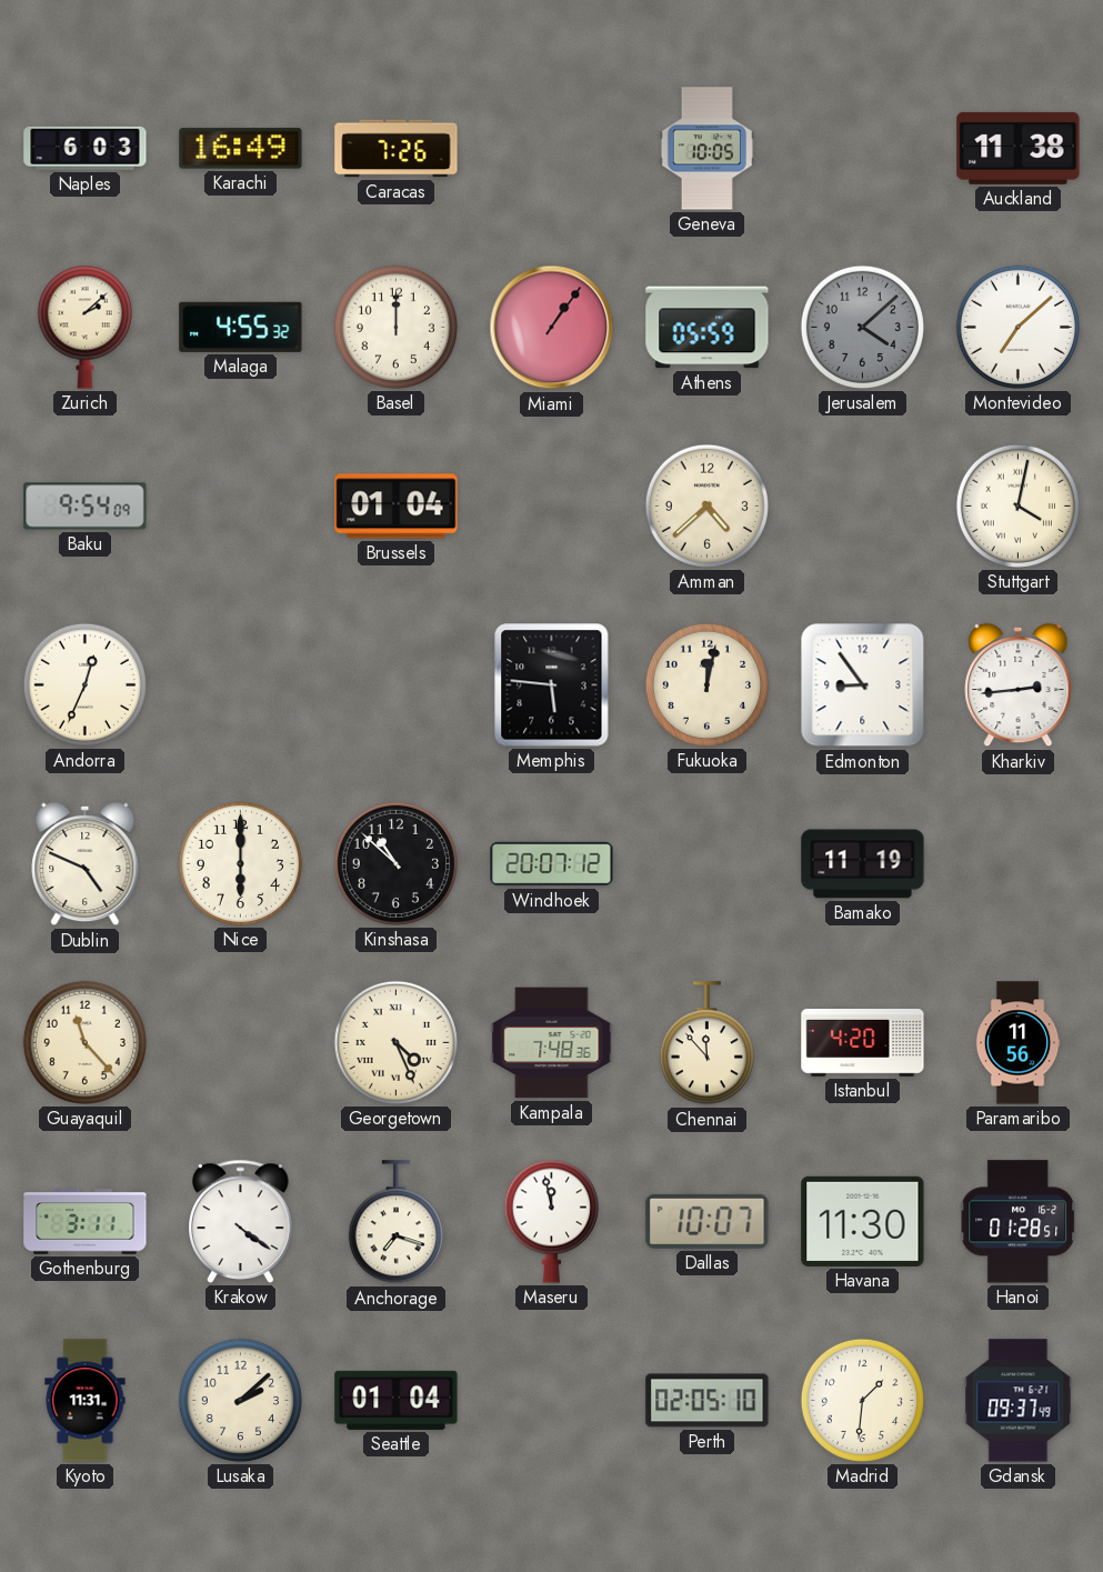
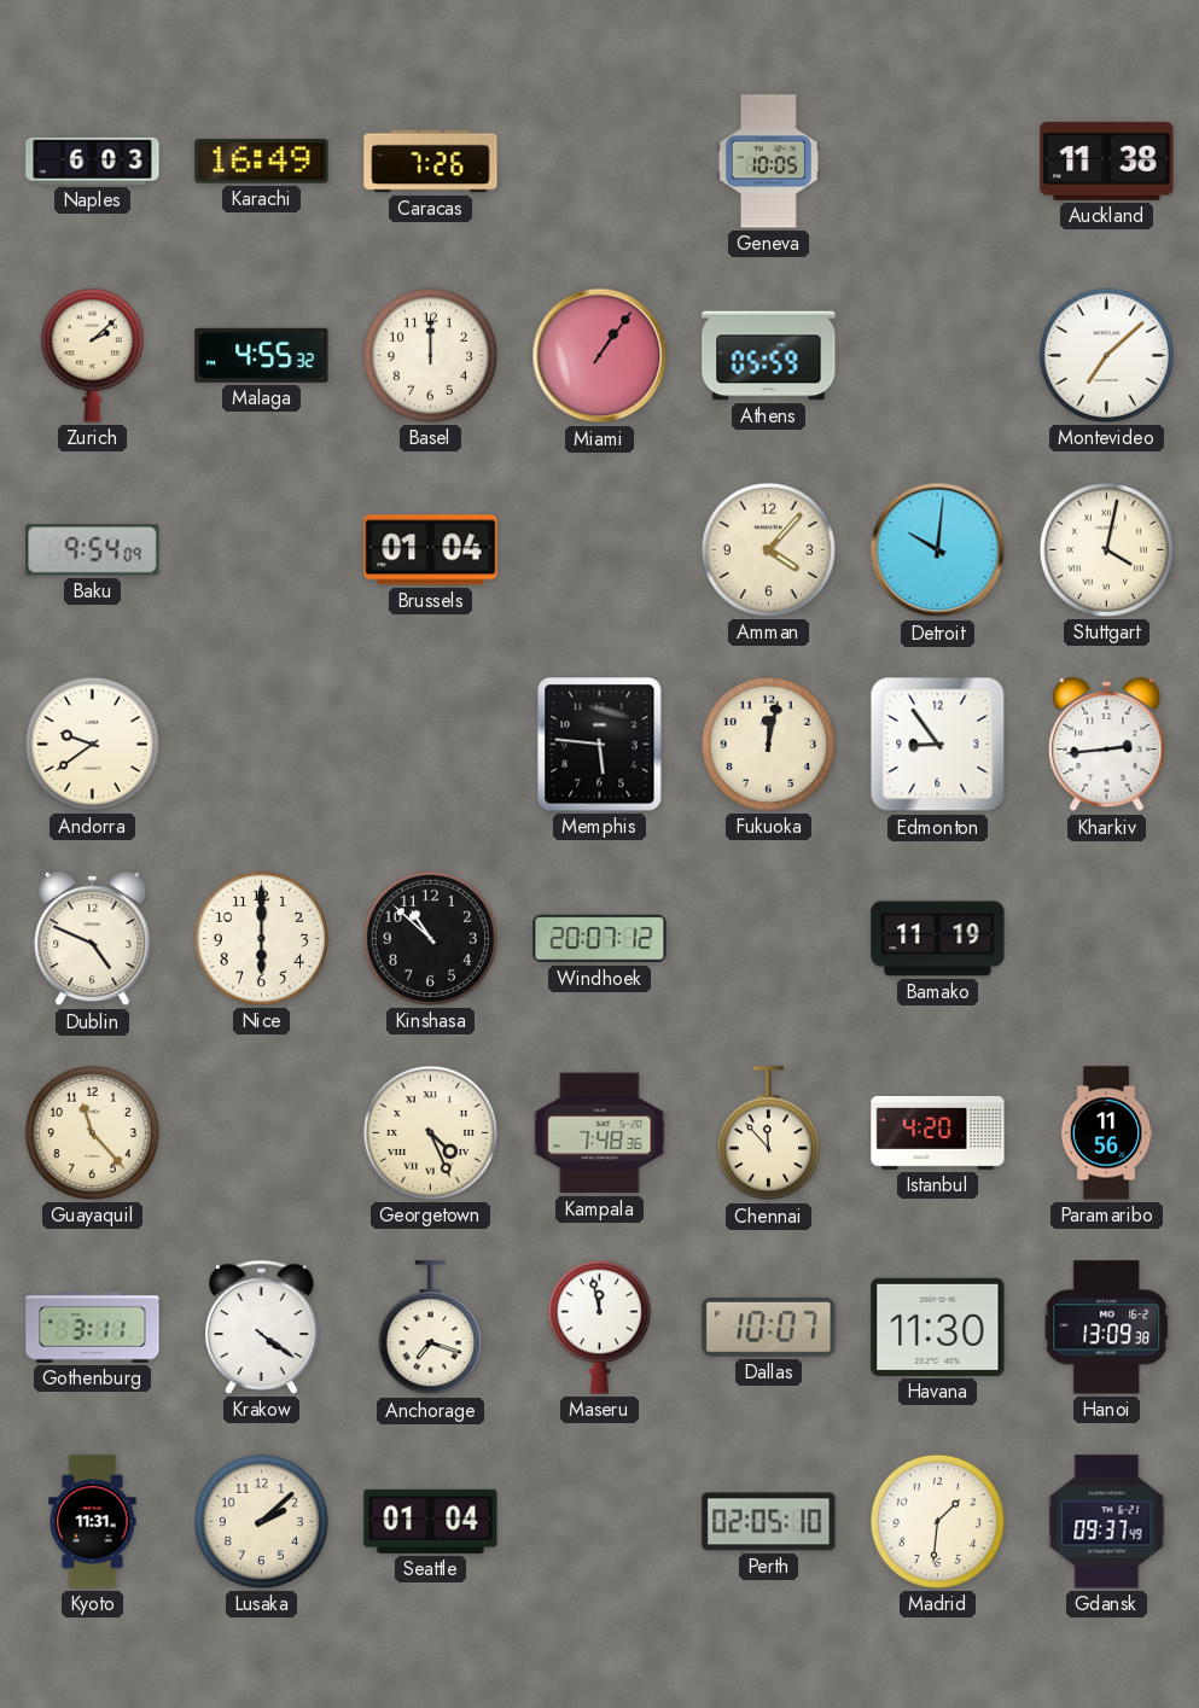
Jerusalem: 4:08 -> none
Amman: 4:38 -> 4:07
Detroit: none -> 10:01
Andorra: 12:34 -> 9:39
Hanoi: 01:28 -> 13:09
